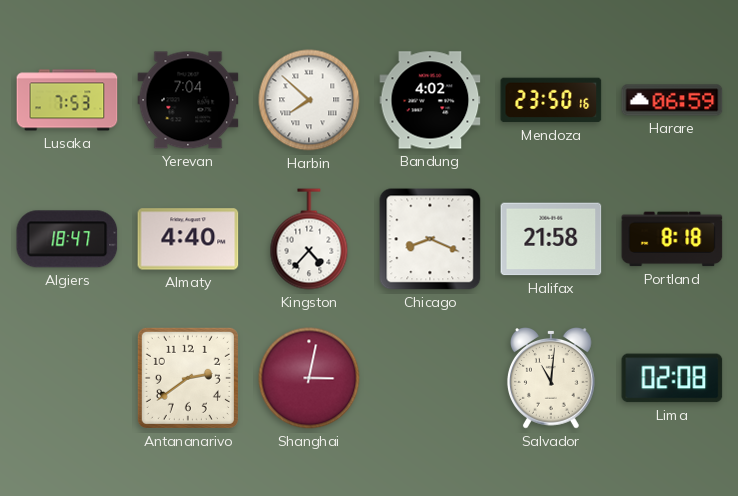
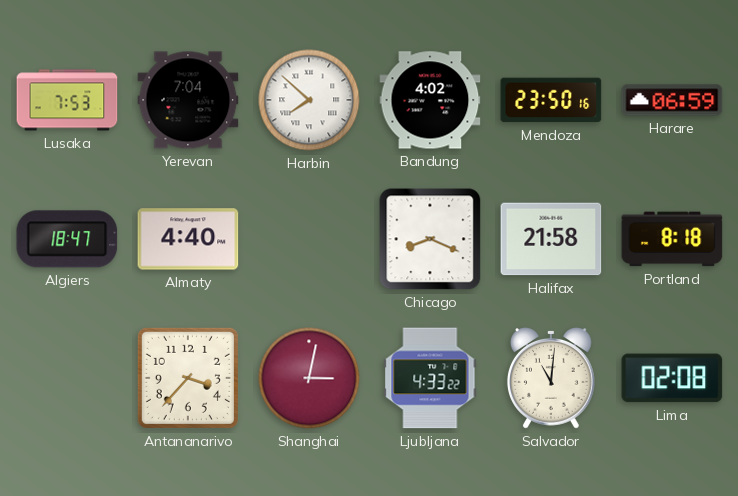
Kingston: 4:37 -> none
Antananarivo: 2:39 -> 3:37
Ljubljana: none -> 4:33
